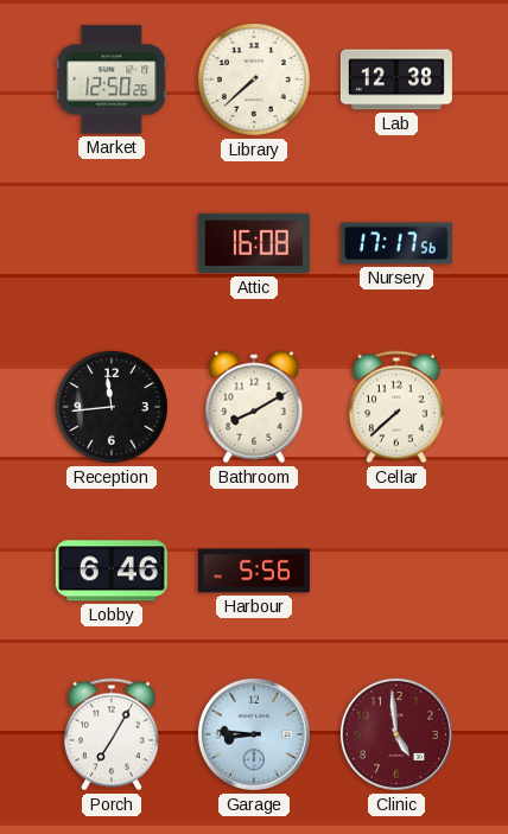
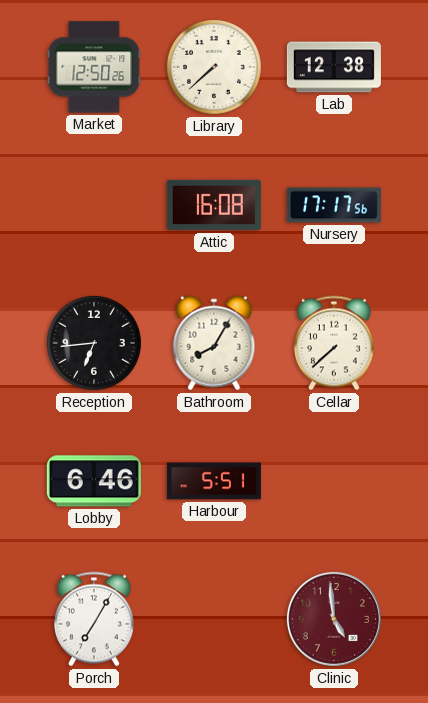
Reception: 11:44 -> 6:44
Bathroom: 8:10 -> 8:05
Harbour: 5:56 -> 5:51
Garage: 8:46 -> none
